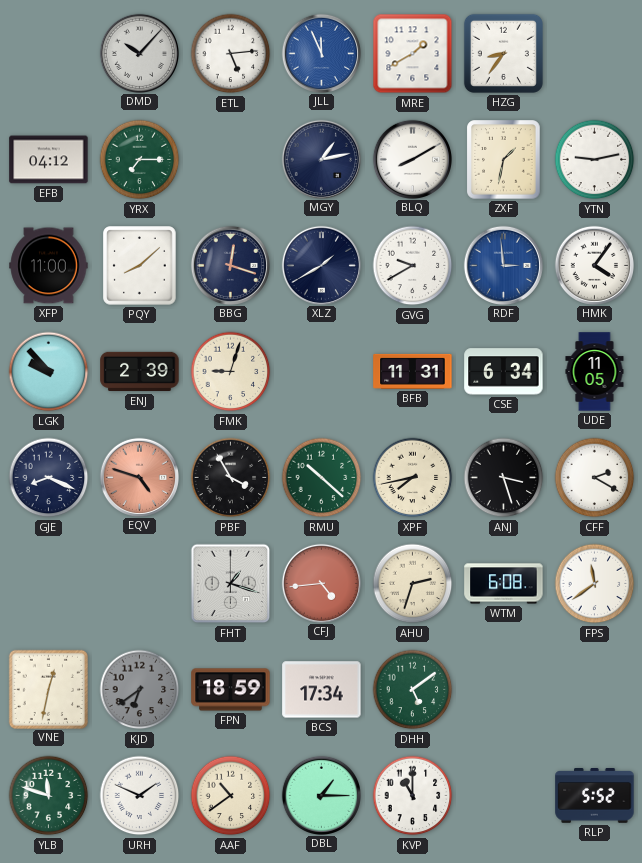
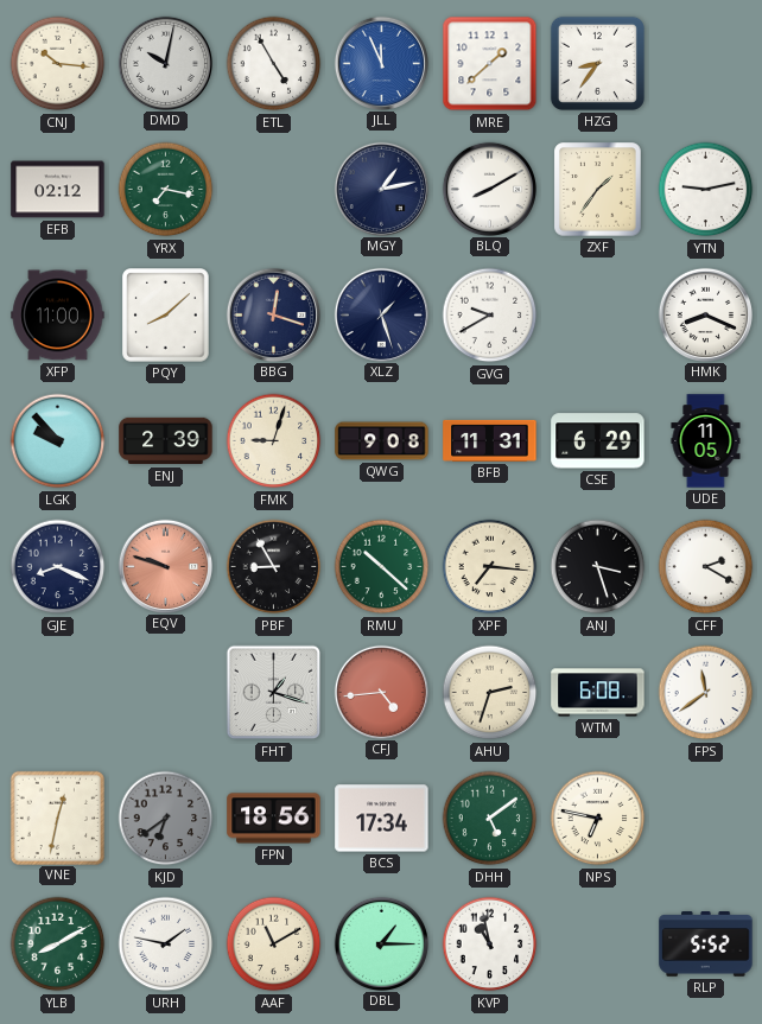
CNJ: none -> 10:16
DMD: 10:07 -> 10:02
ETL: 5:14 -> 4:55
MRE: 1:40 -> 1:38
EFB: 04:12 -> 02:12
YRX: 7:15 -> 7:17
ZXF: 1:32 -> 1:36
XLZ: 1:40 -> 1:27
RDF: 2:59 -> none
HMK: 4:06 -> 8:19
QWG: none -> 9:08
CSE: 6:34 -> 6:29
EQV: 4:48 -> 9:48
PBF: 3:55 -> 8:55
XPF: 7:43 -> 7:16
FPN: 18:59 -> 18:56
NPS: none -> 6:47
YLB: 11:48 -> 8:10
URH: 1:49 -> 1:47
AAF: 10:39 -> 11:10
KVP: 11:00 -> 10:58
